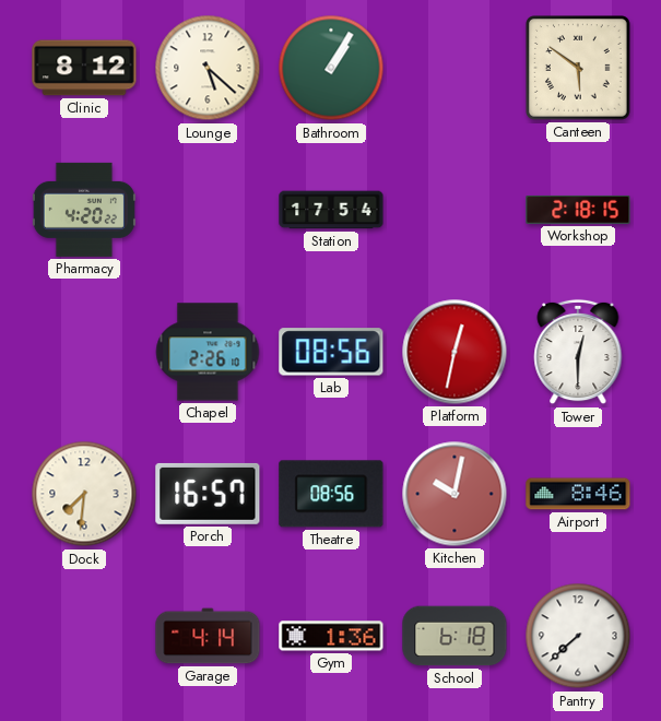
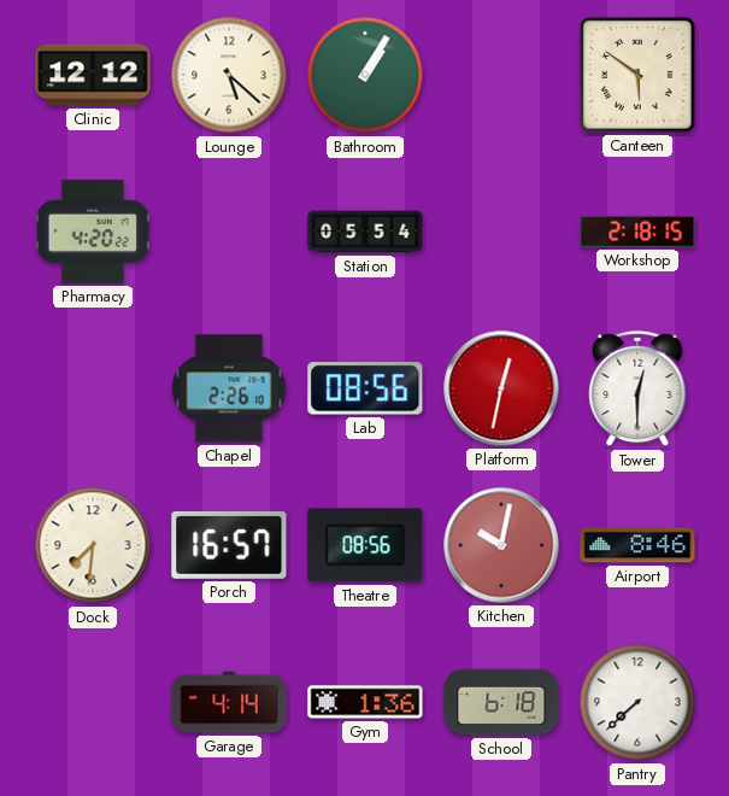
Clinic: 8:12 -> 12:12
Station: 17:54 -> 05:54
